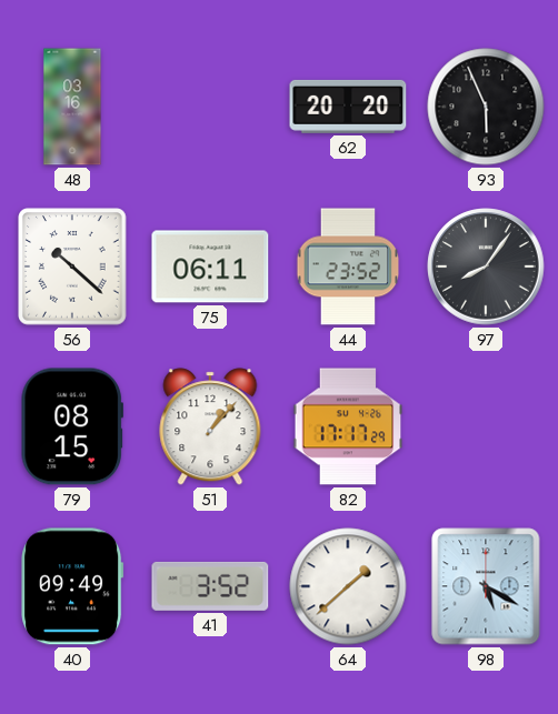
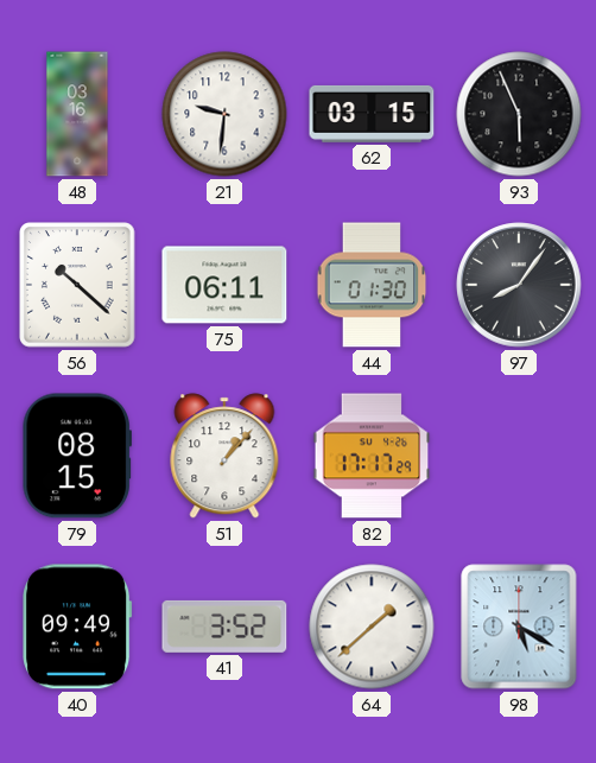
21: none -> 9:31
62: 20:20 -> 03:15
44: 23:52 -> 01:30
